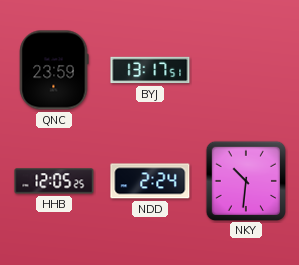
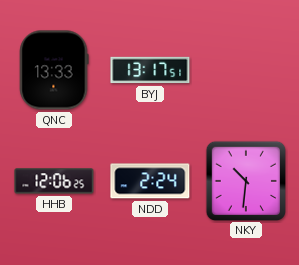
QNC: 23:59 -> 13:33
HHB: 12:05 -> 12:06
